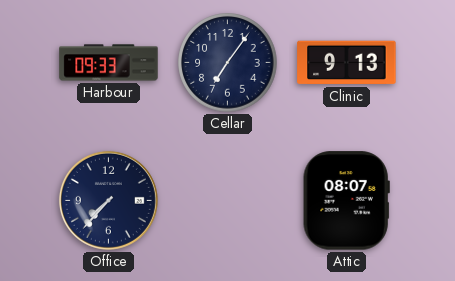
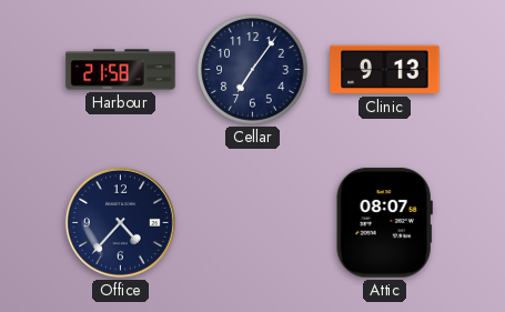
Harbour: 09:33 -> 21:58
Office: 7:37 -> 4:37
